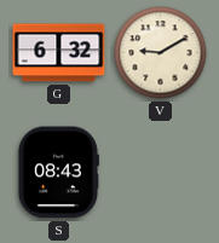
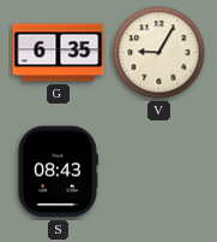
G: 6:32 -> 6:35
V: 9:10 -> 9:05
